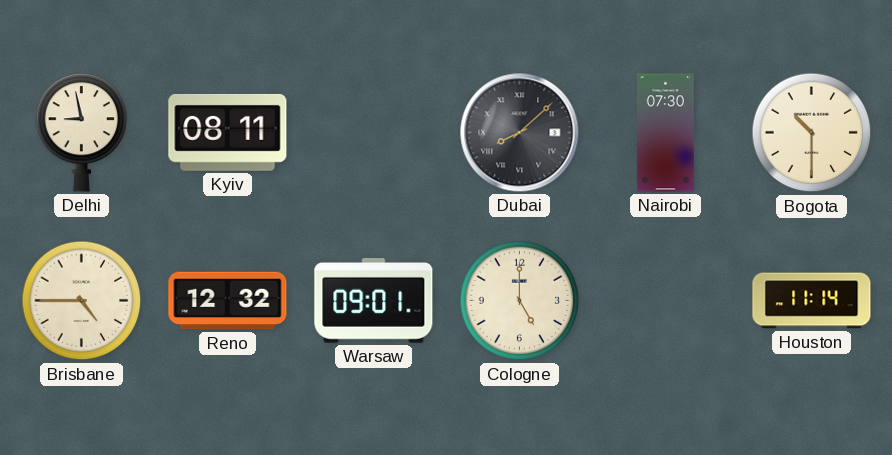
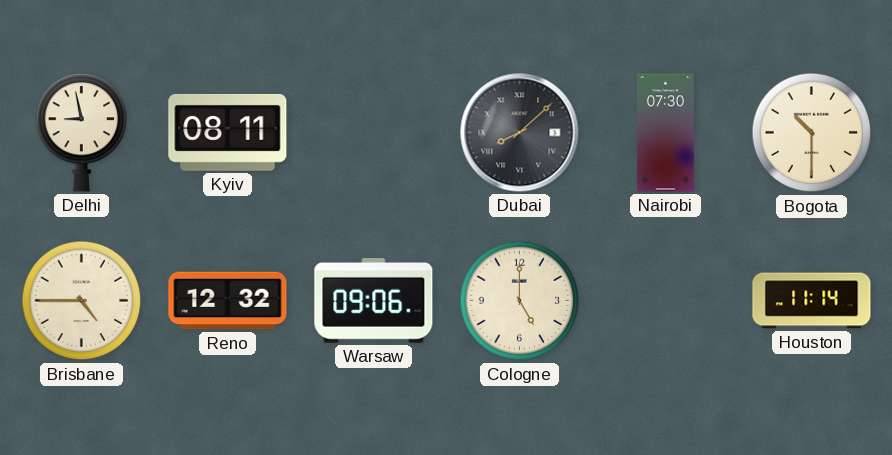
Warsaw: 09:01 -> 09:06
